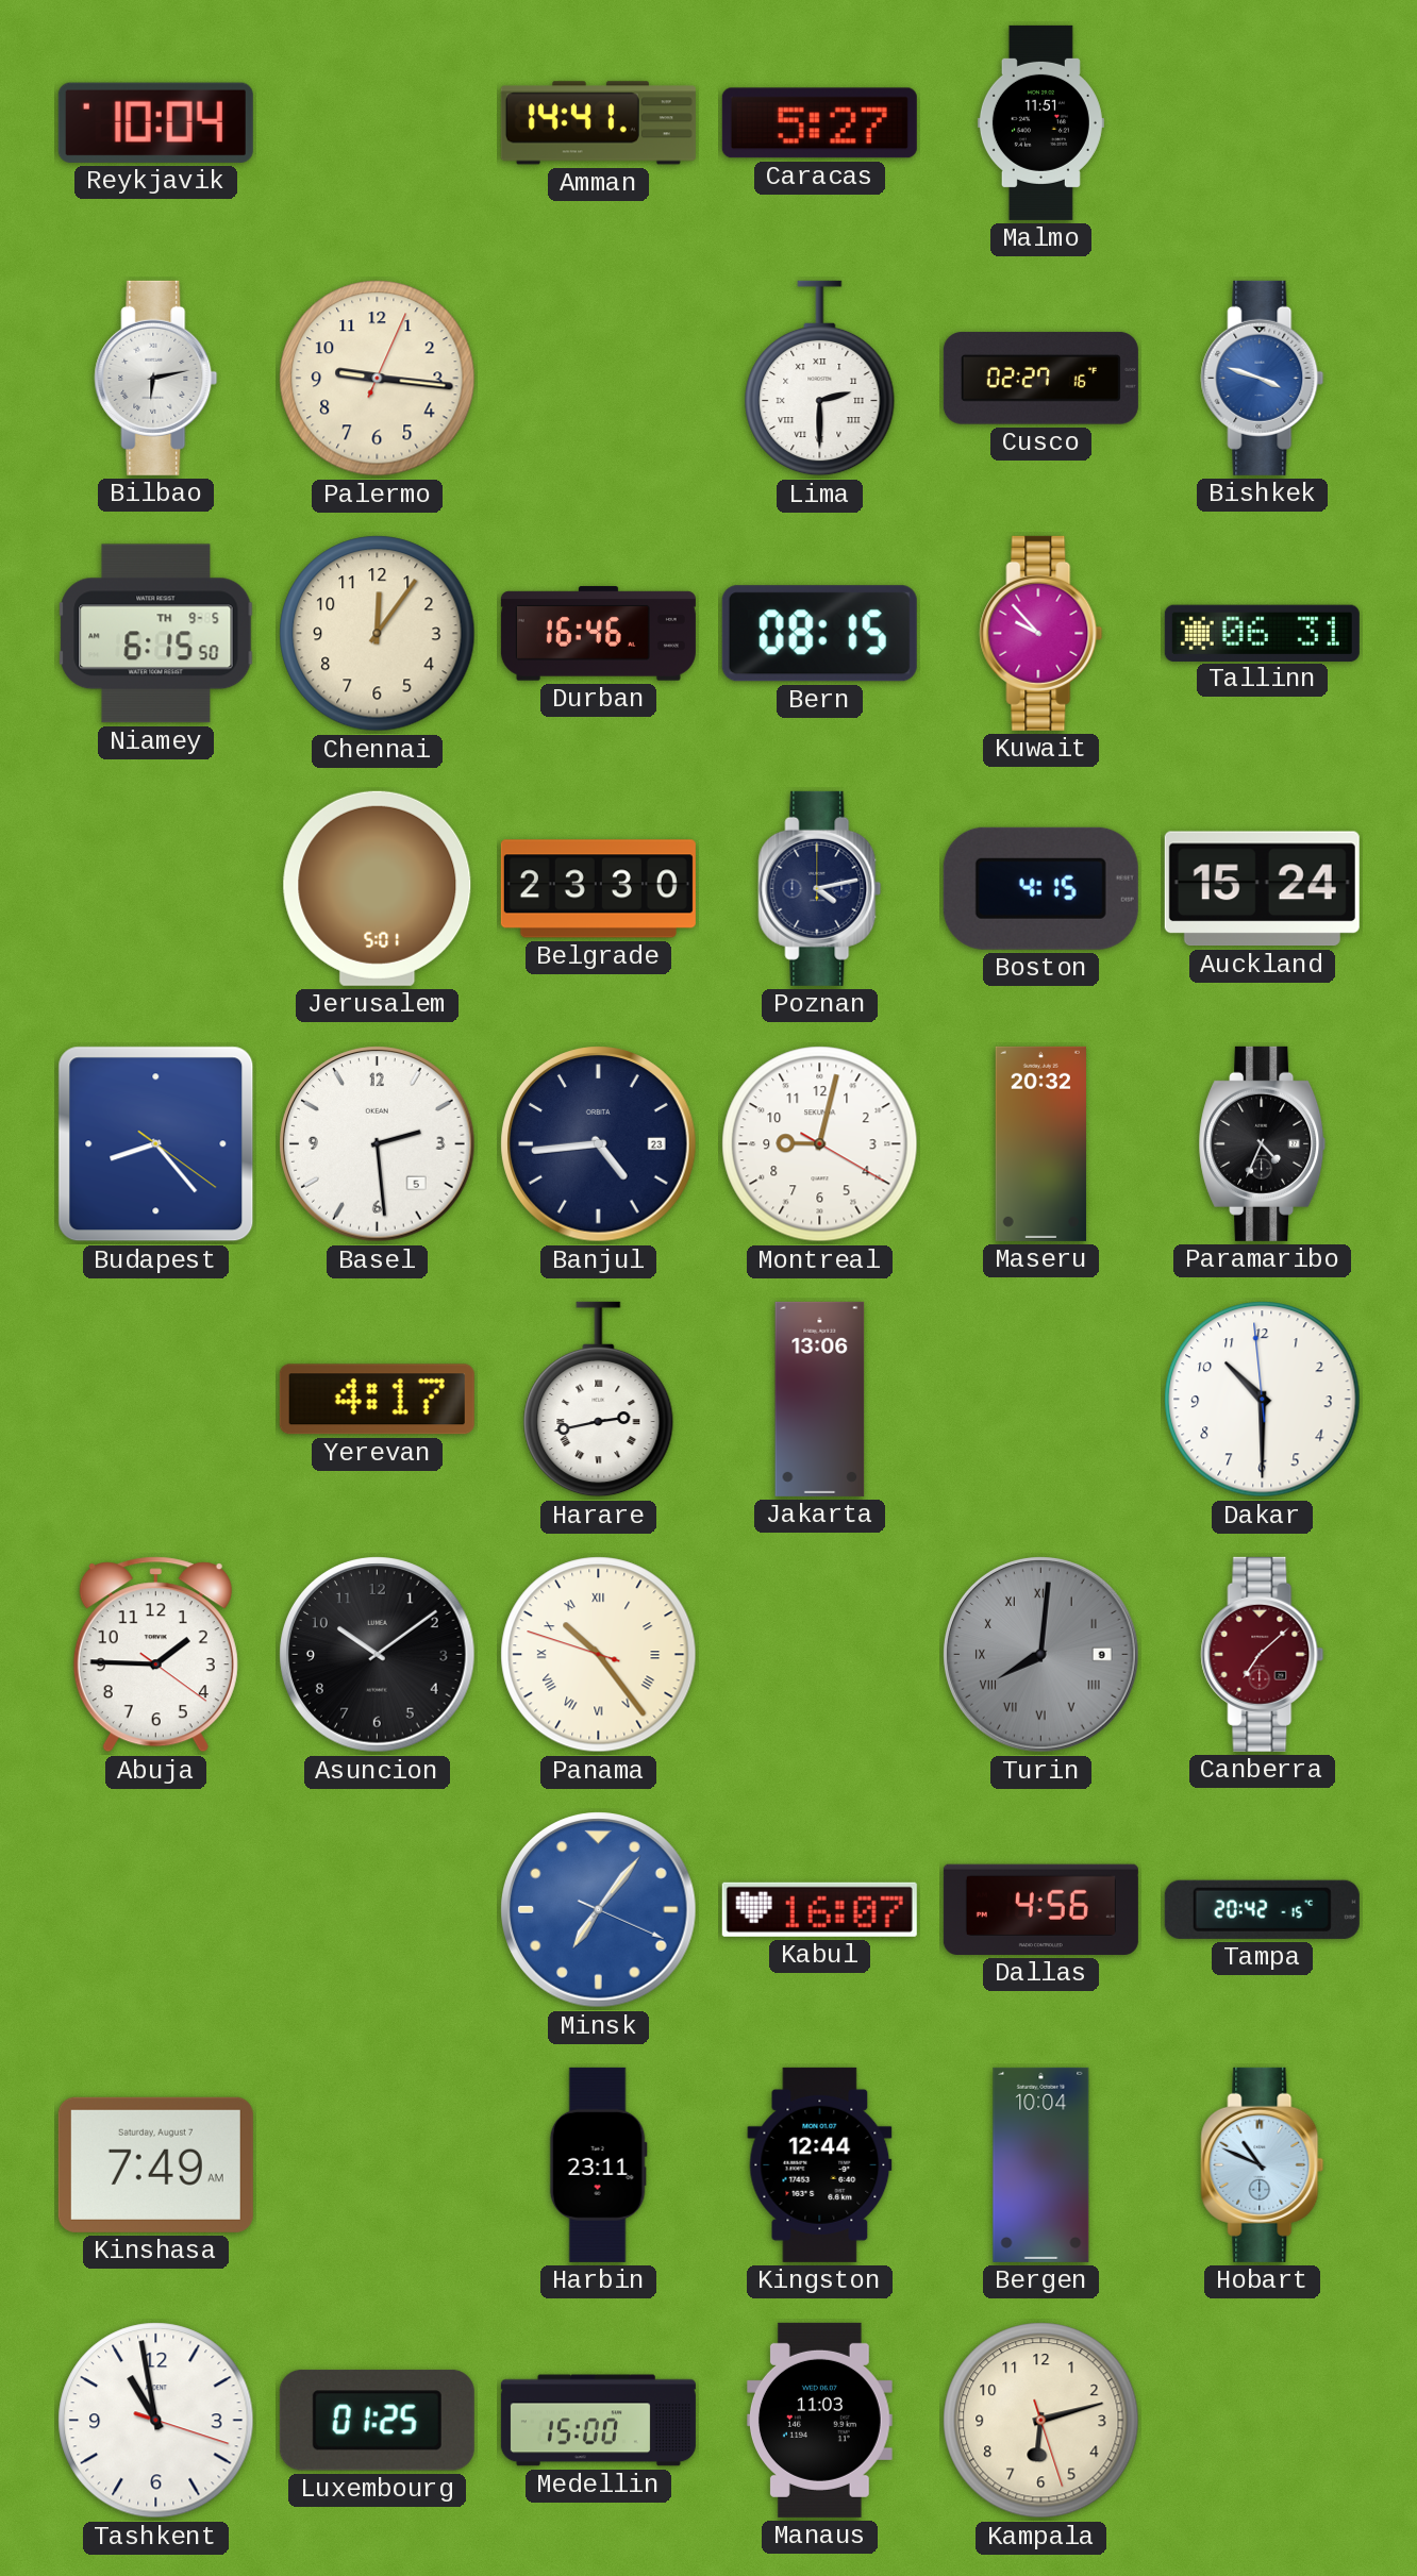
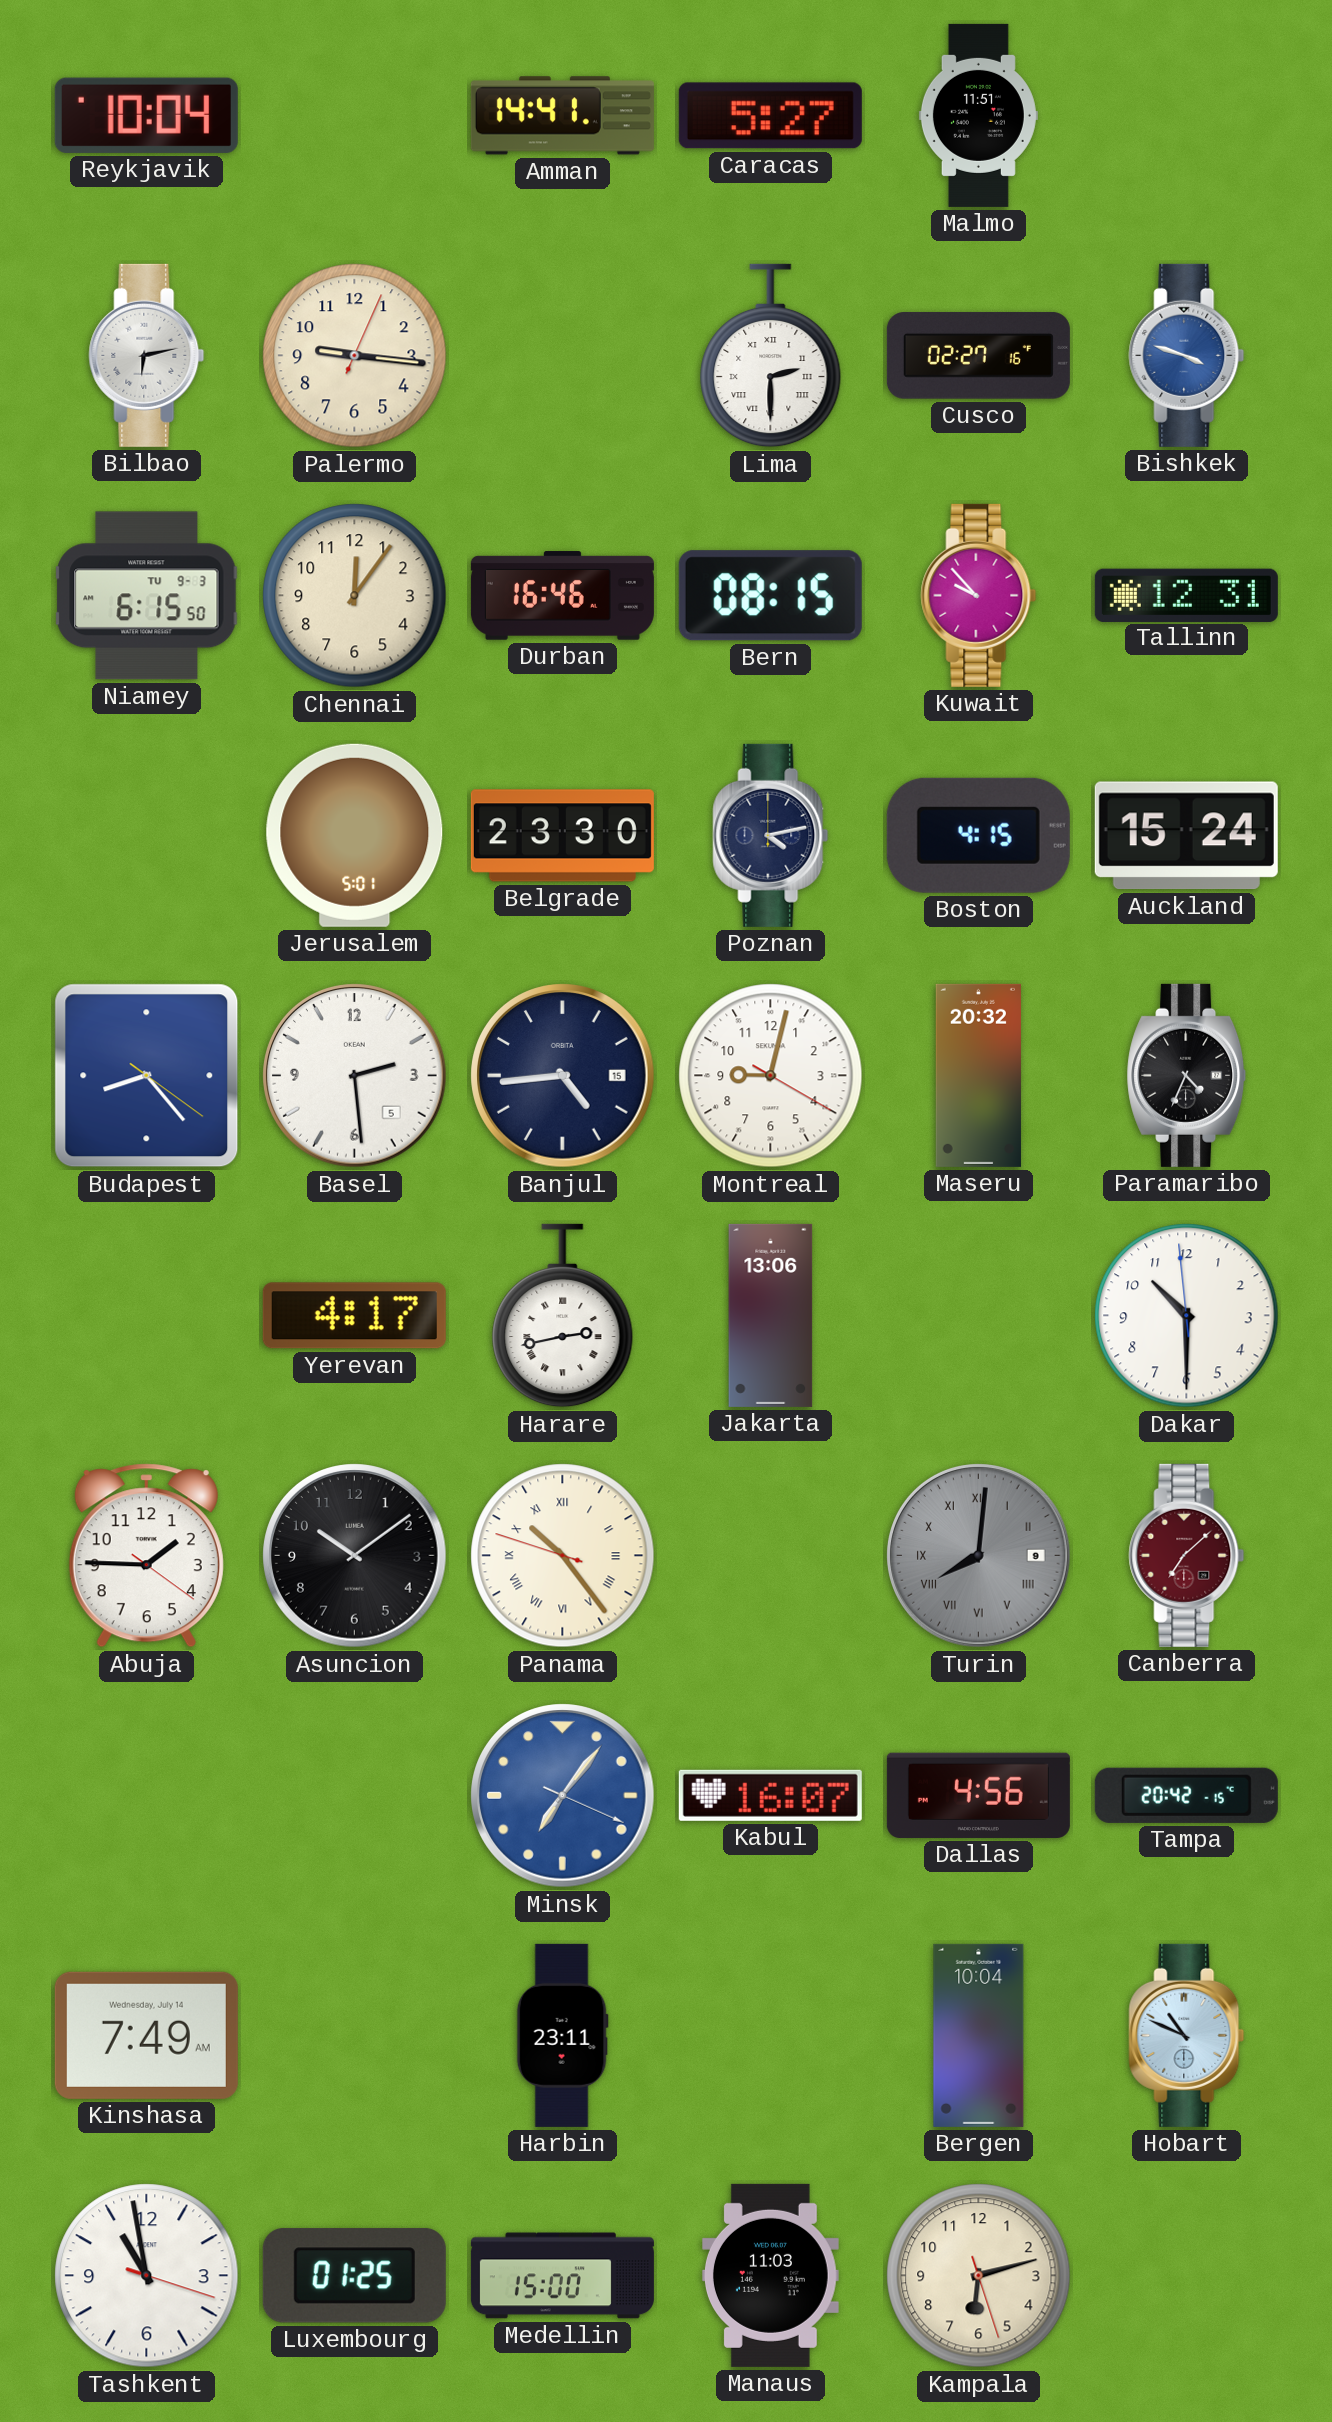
Niamey date: TH 9-5 -> TU 9-3
Tallinn: 06:31 -> 12:31
Banjul date: 23 -> 15
Kinshasa date: Saturday, August 7 -> Wednesday, July 14
Kingston: 12:44 -> none
